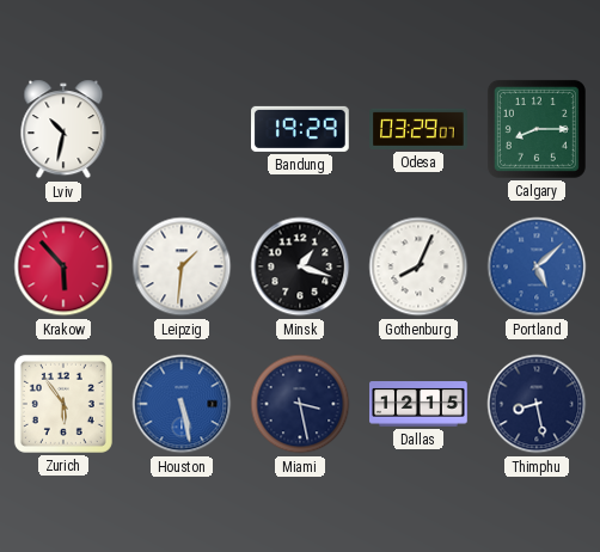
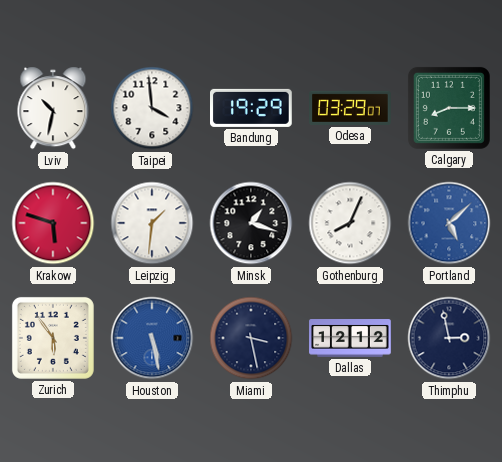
Taipei: none -> 3:59
Krakow: 5:53 -> 5:48
Dallas: 12:15 -> 12:12
Thimphu: 8:28 -> 2:58
